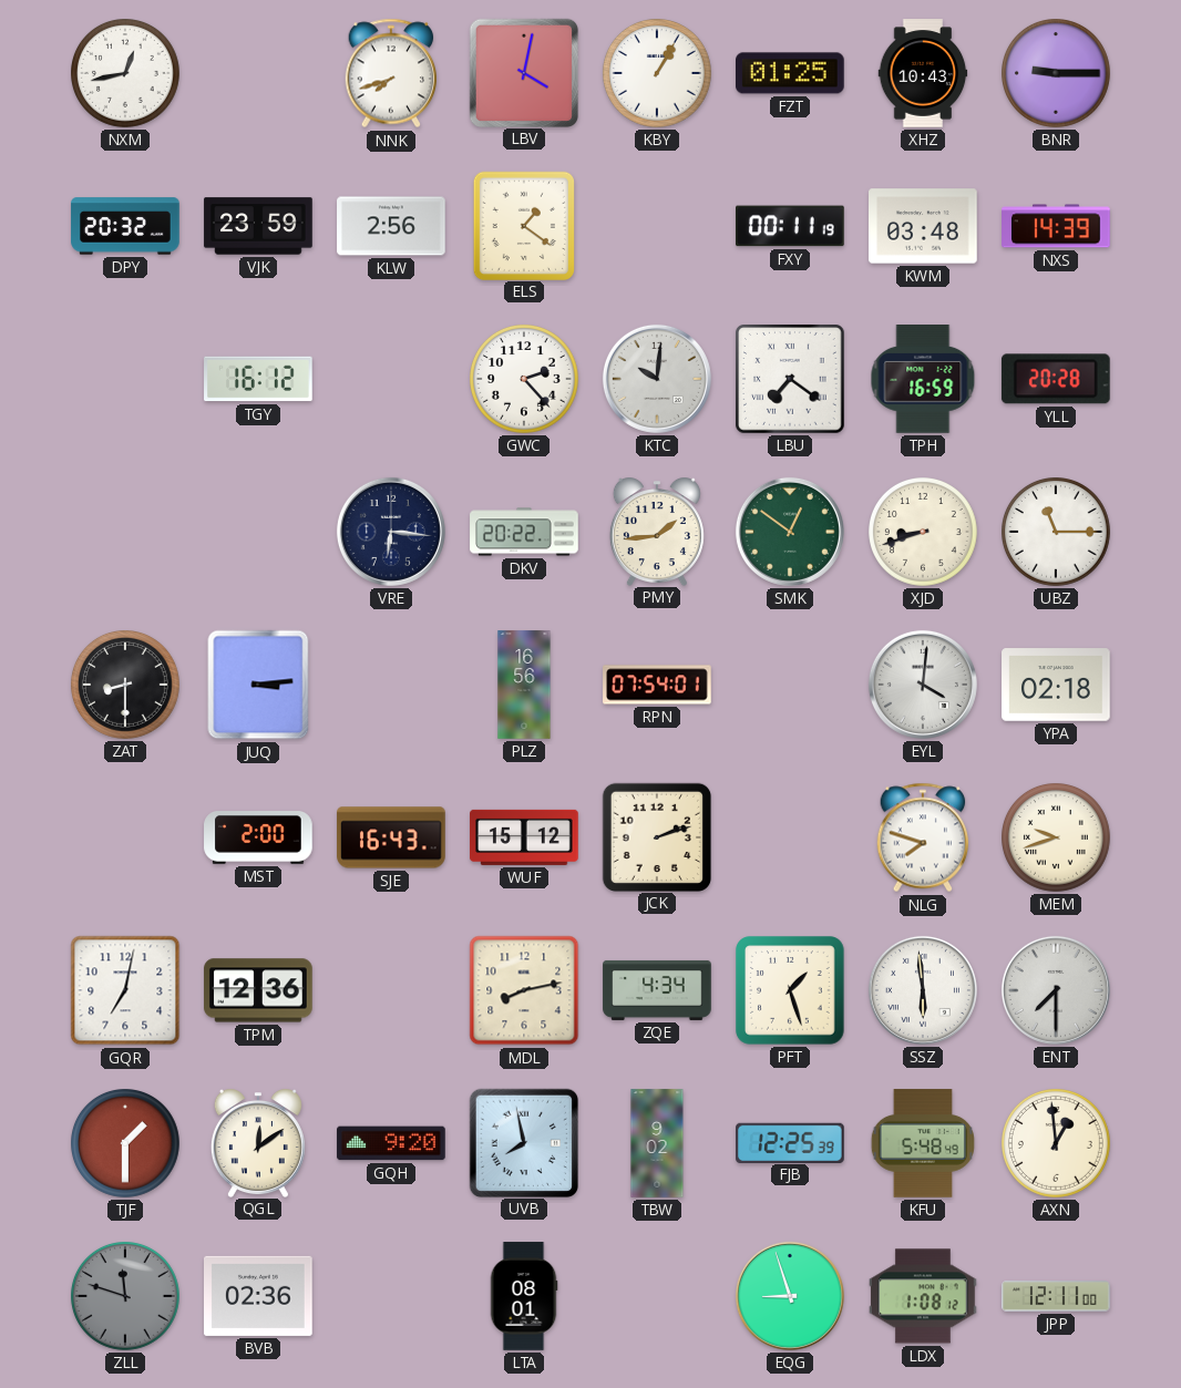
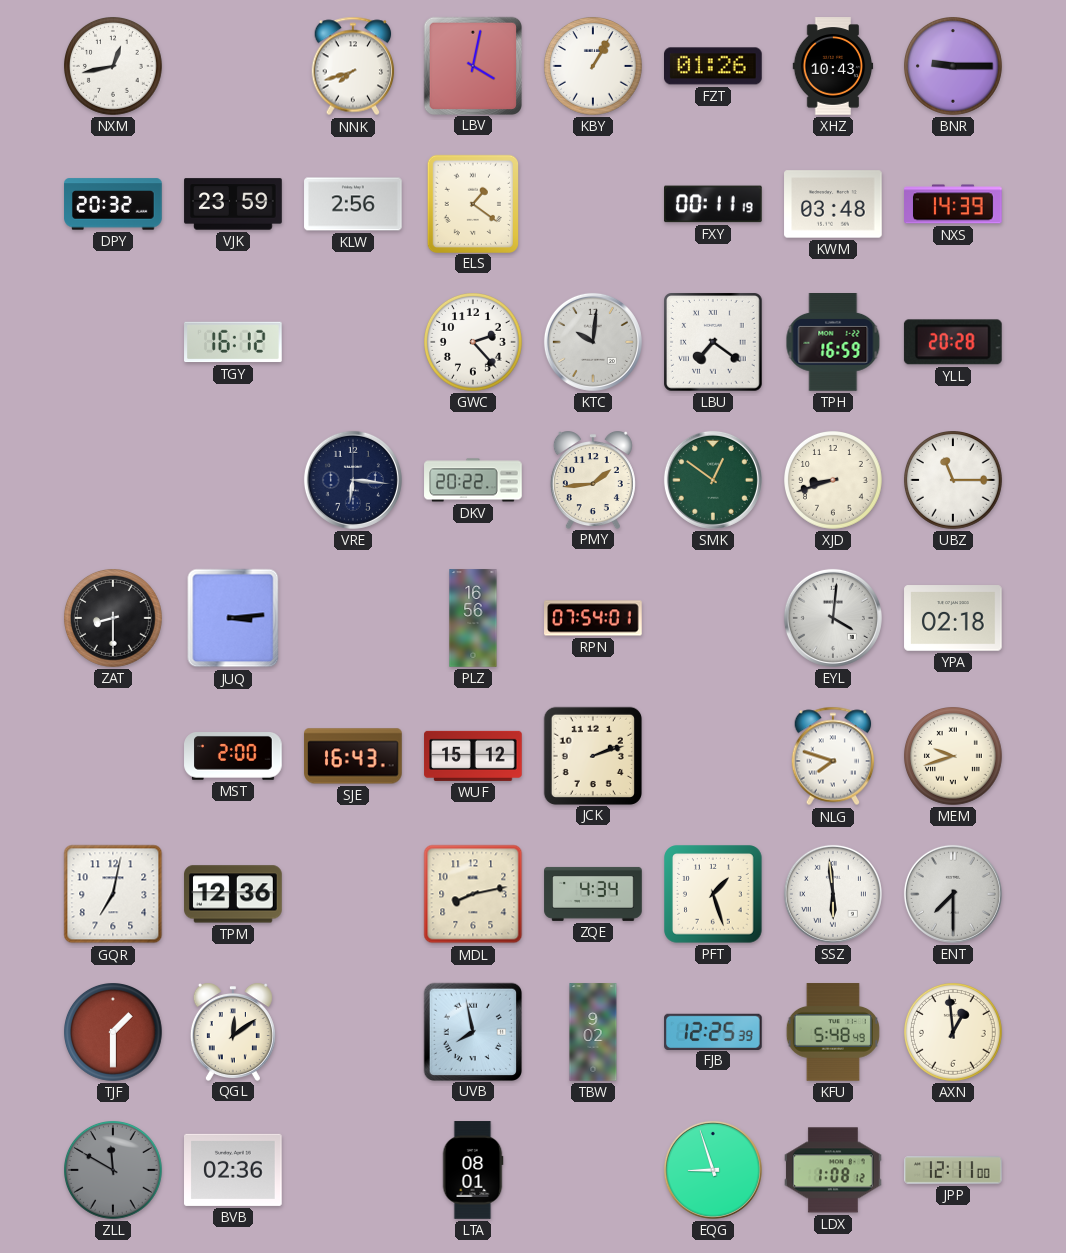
FZT: 01:25 -> 01:26
GQH: 9:20 -> none
ZLL: 11:48 -> 11:50
